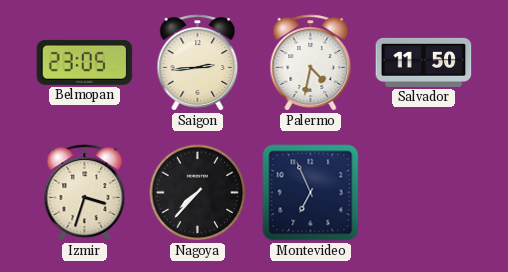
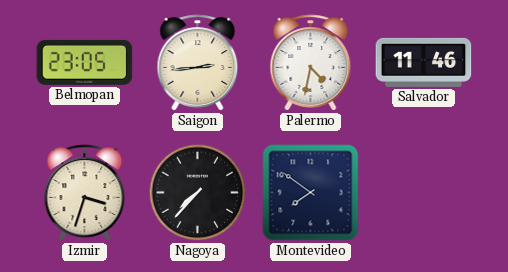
Salvador: 11:50 -> 11:46
Montevideo: 6:56 -> 7:51
